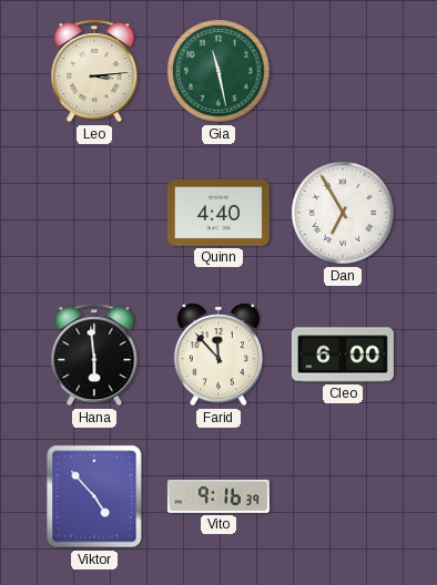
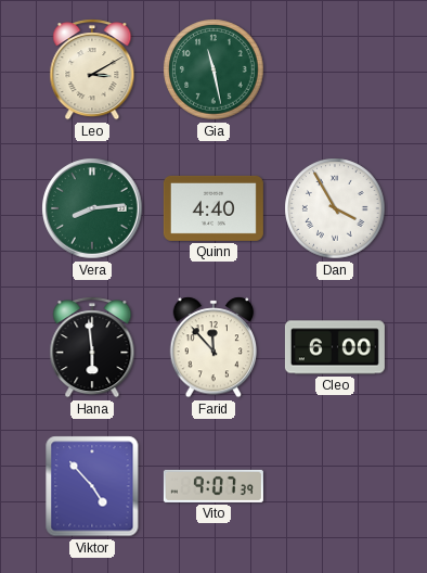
Leo: 3:14 -> 3:10
Vera: none -> 8:14
Dan: 6:55 -> 3:55
Vito: 9:16 -> 9:07
